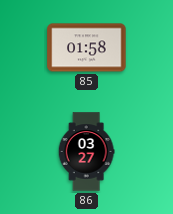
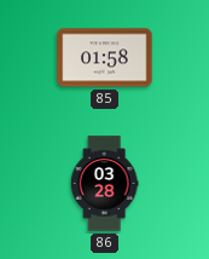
86: 03:27 -> 03:28
